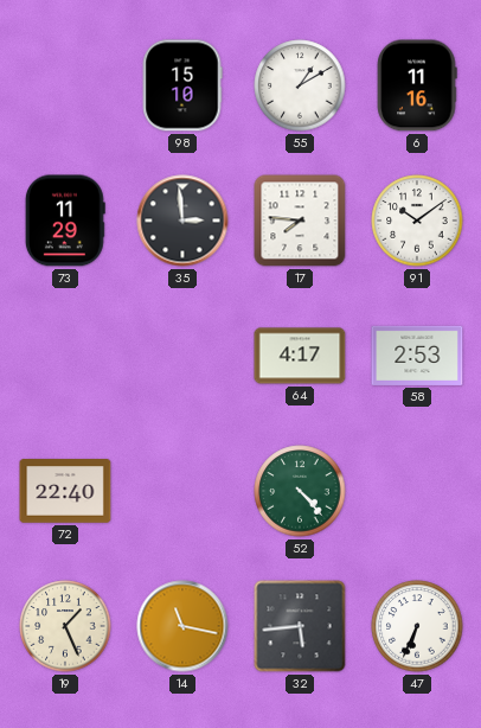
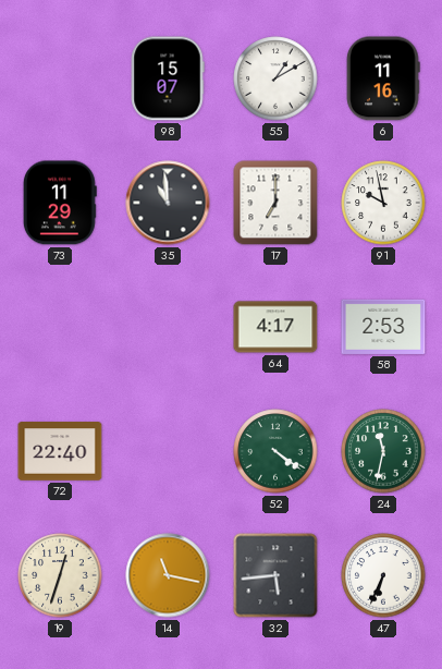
98: 15:10 -> 15:07
35: 2:59 -> 10:59
17: 7:46 -> 7:00
91: 10:09 -> 9:58
52: 4:23 -> 4:21
24: none -> 11:32
19: 1:26 -> 12:33
